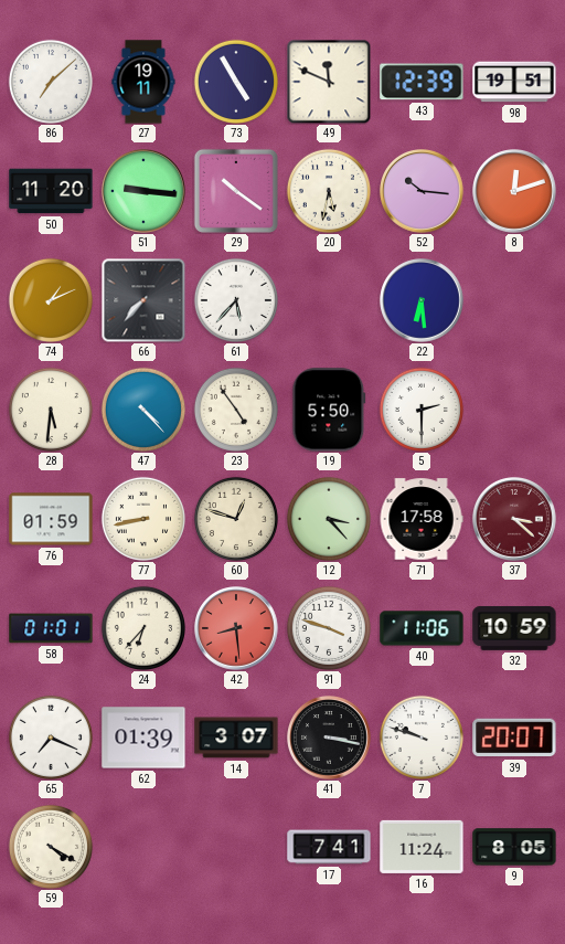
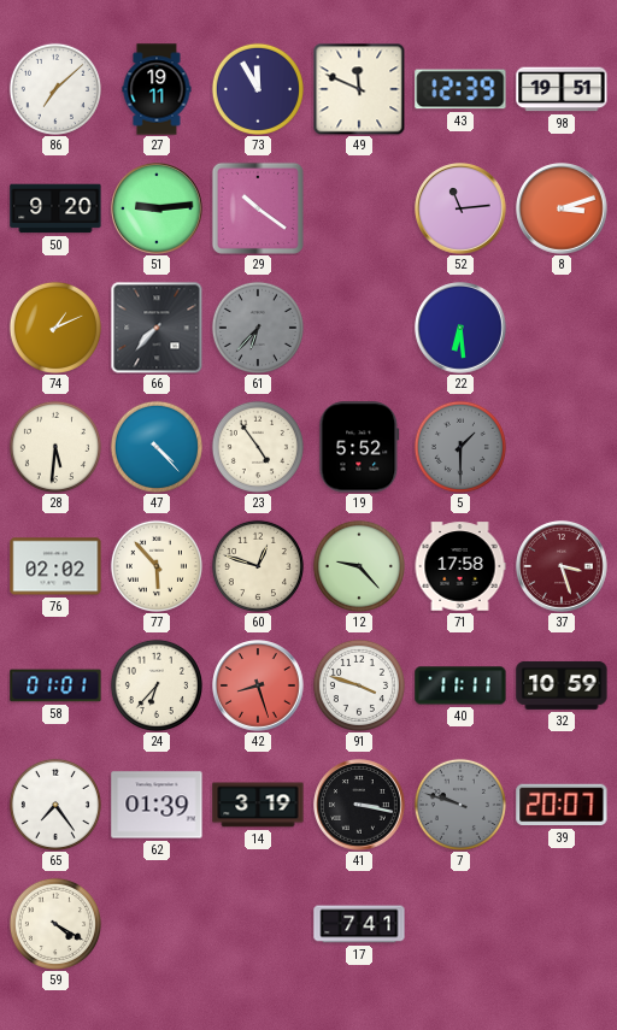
73: 4:55 -> 11:55
50: 11:20 -> 9:20
51: 9:16 -> 9:14
20: 5:32 -> none
52: 10:16 -> 11:14
8: 12:12 -> 3:12
61: 5:37 -> 6:37
61 dial: white -> grey
19: 5:50 -> 5:52
5: 2:30 -> 1:30
5 dial: white -> grey
76: 01:59 -> 02:02
77: 8:43 -> 5:53
12: 3:23 -> 9:23
37: 3:22 -> 3:27
42: 8:29 -> 8:27
40: 11:06 -> 11:11
65: 7:19 -> 7:24
14: 3:07 -> 3:19
7 dial: white -> grey
16: 11:24 -> none
9: 8:05 -> none
